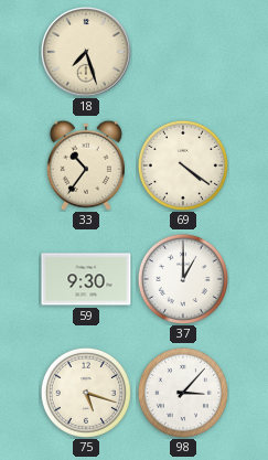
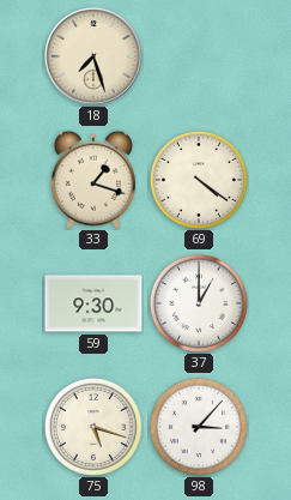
33: 10:36 -> 1:18
